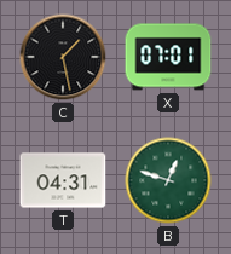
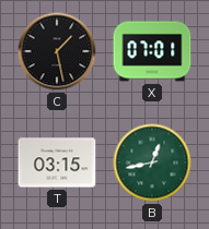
T: 04:31 -> 03:15
B: 12:48 -> 12:43
